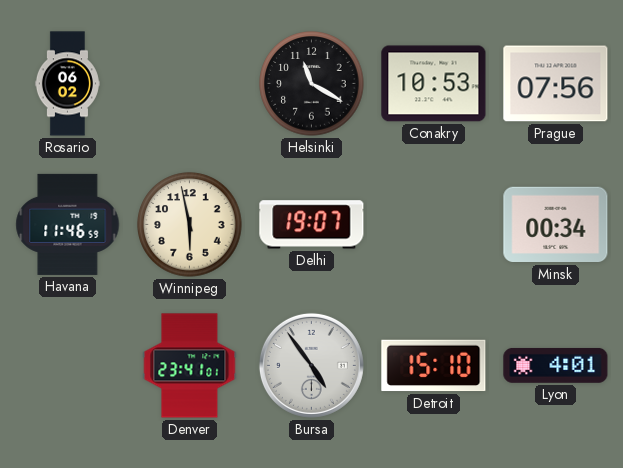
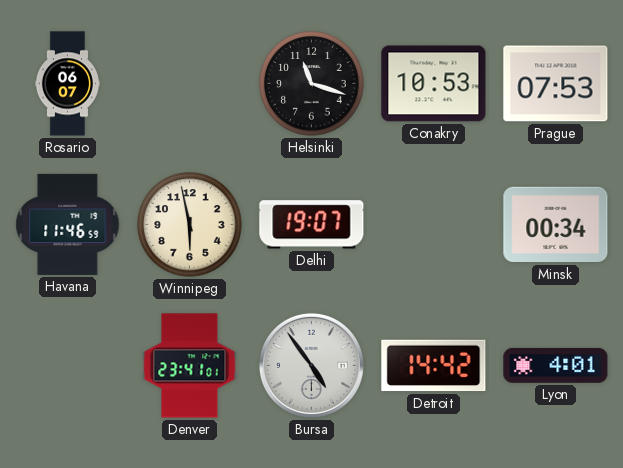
Rosario: 06:02 -> 06:07
Helsinki: 11:20 -> 11:18
Prague: 07:56 -> 07:53
Detroit: 15:10 -> 14:42
